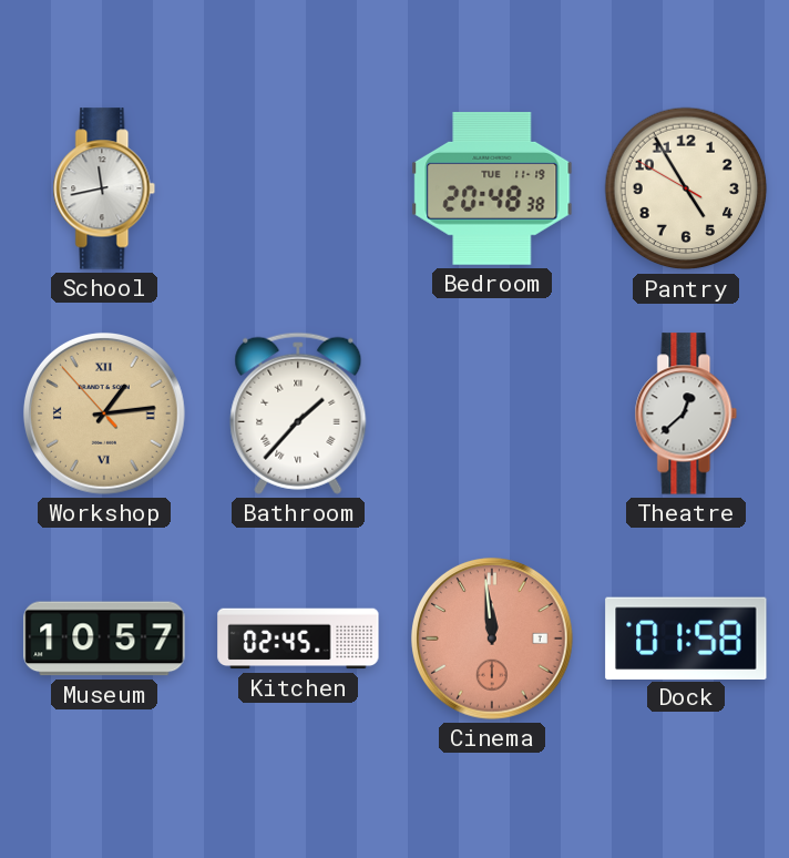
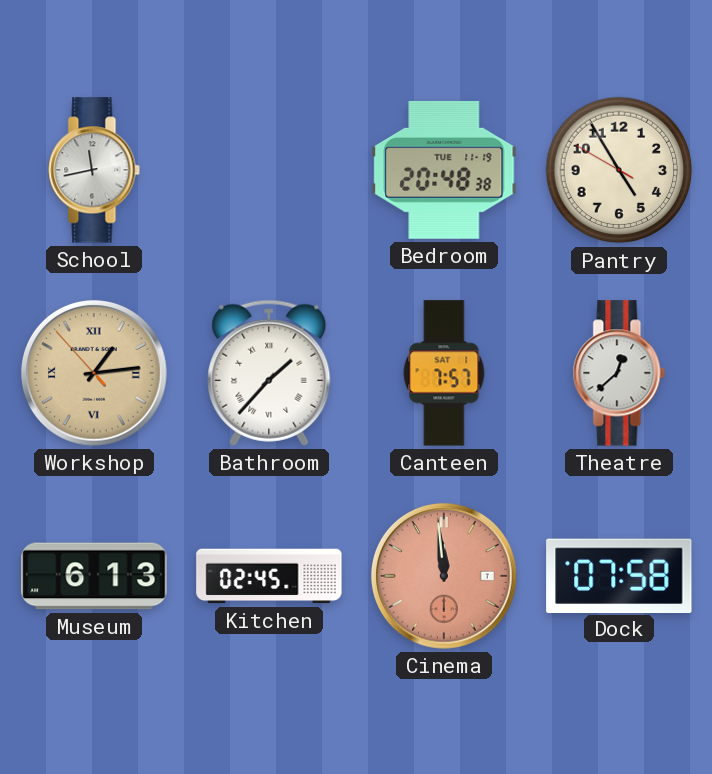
Canteen: none -> 7:57
Museum: 10:57 -> 6:13
Dock: 01:58 -> 07:58
